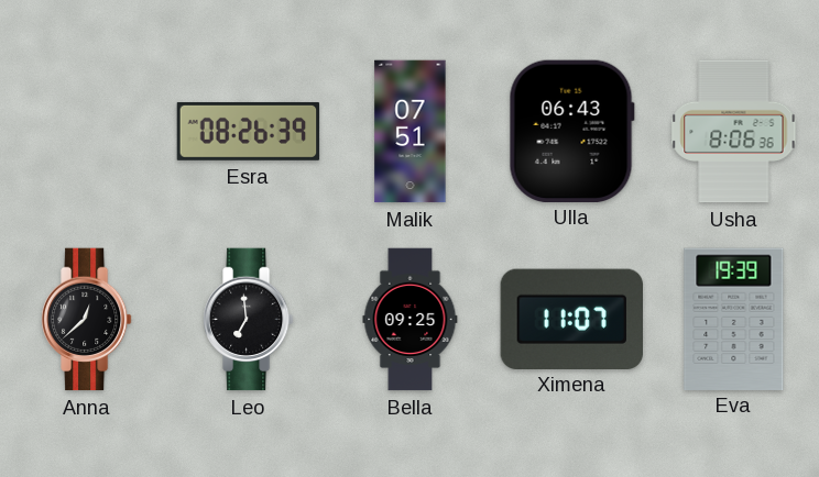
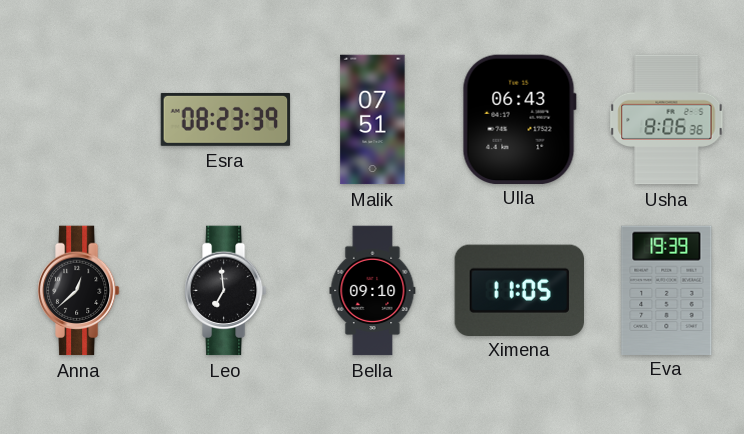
Esra: 08:26 -> 08:23
Bella: 09:25 -> 09:10
Ximena: 11:07 -> 11:05
